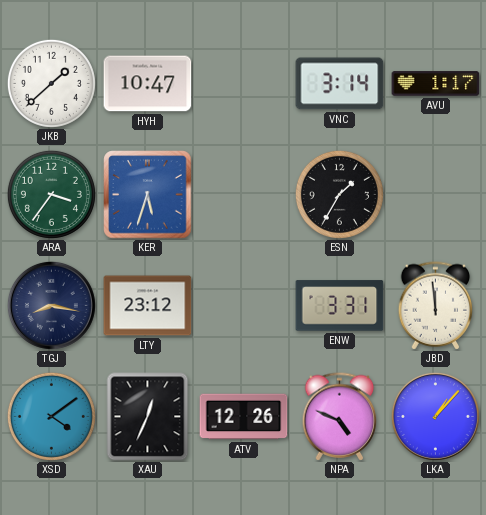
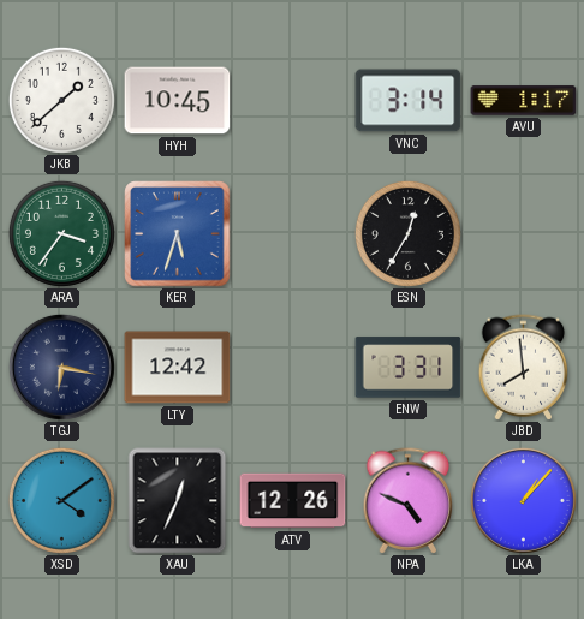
HYH: 10:47 -> 10:45
ESN: 1:35 -> 12:35
TGJ: 8:17 -> 6:17
LTY: 23:12 -> 12:42
JBD: 11:59 -> 7:59
